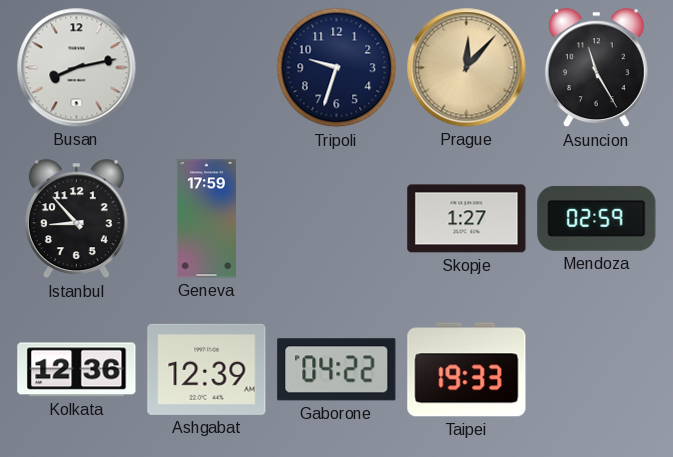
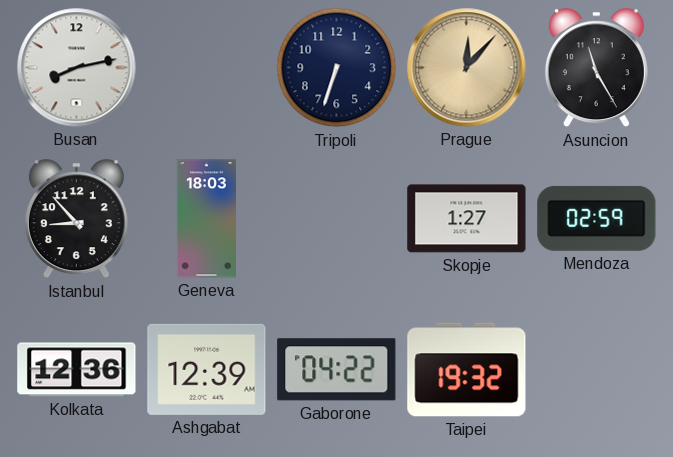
Tripoli: 9:33 -> 6:33
Geneva: 17:59 -> 18:03
Taipei: 19:33 -> 19:32
